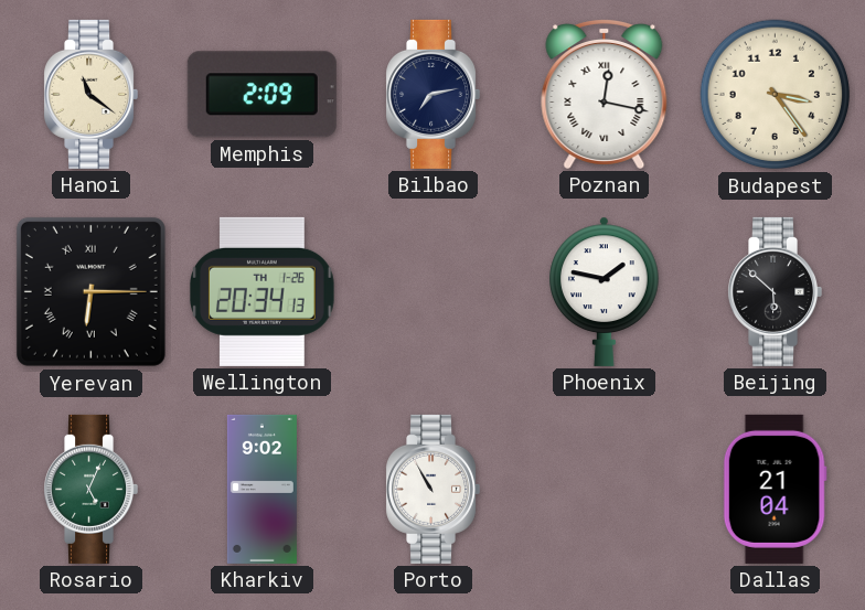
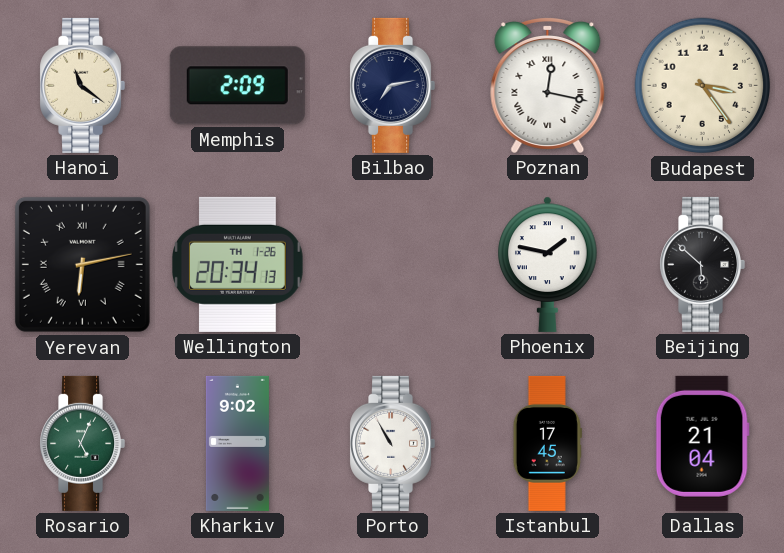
Yerevan: 6:15 -> 6:13
Istanbul: none -> 17:45
